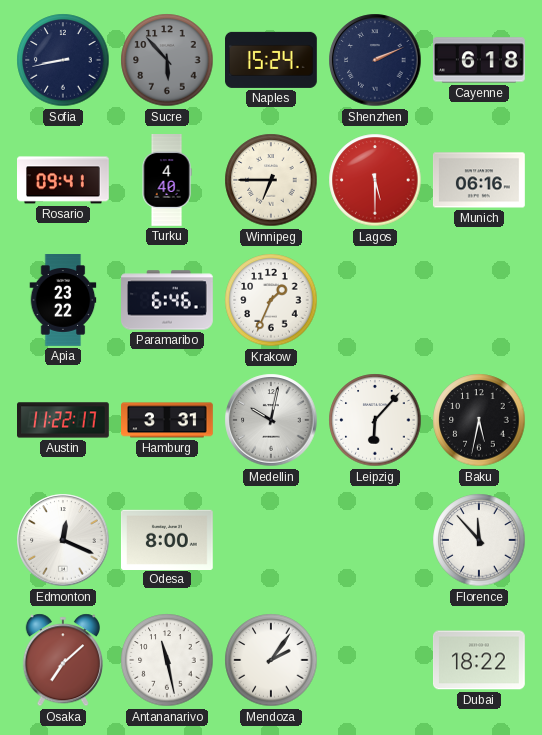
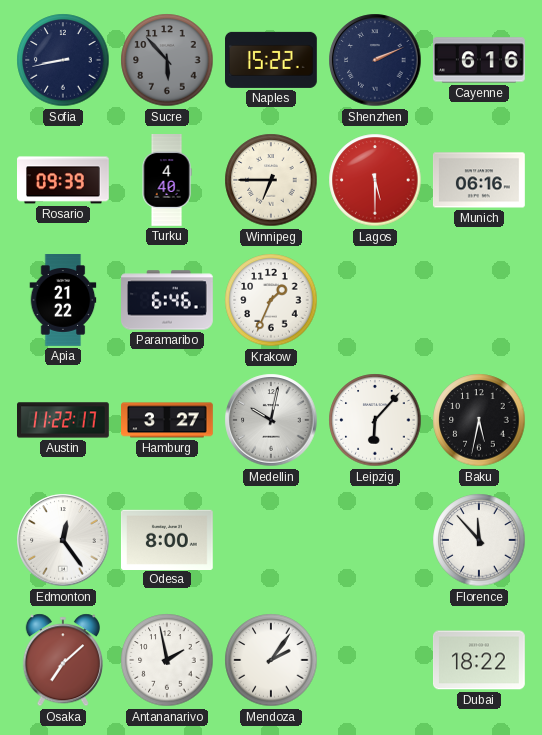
Naples: 15:24 -> 15:22
Cayenne: 6:18 -> 6:16
Rosario: 09:41 -> 09:39
Apia: 23:22 -> 21:22
Hamburg: 3:31 -> 3:27
Edmonton: 12:19 -> 12:24
Antananarivo: 11:28 -> 1:58
